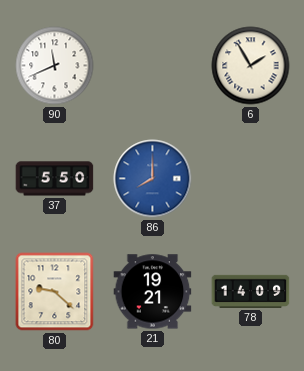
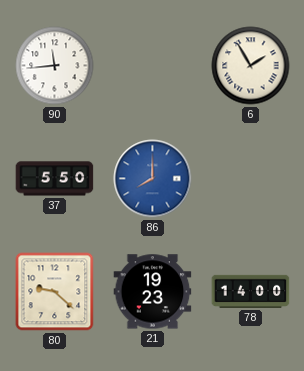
90: 11:41 -> 11:44
21: 19:21 -> 19:23
78: 14:09 -> 14:00
